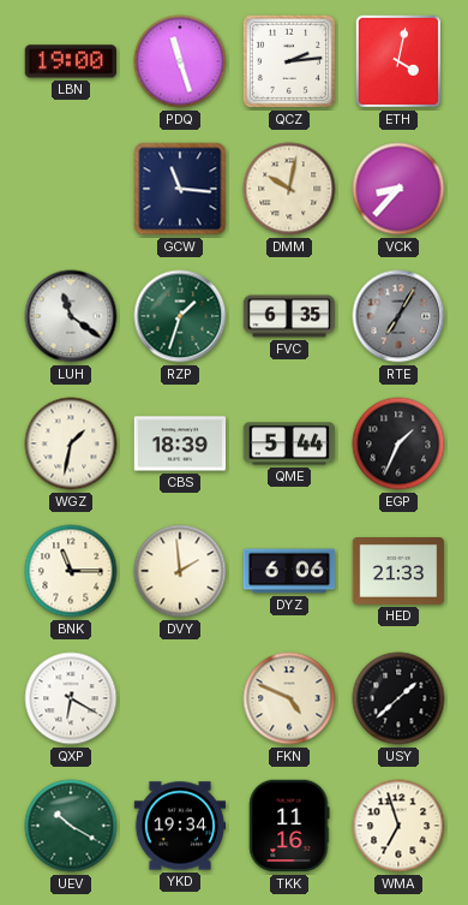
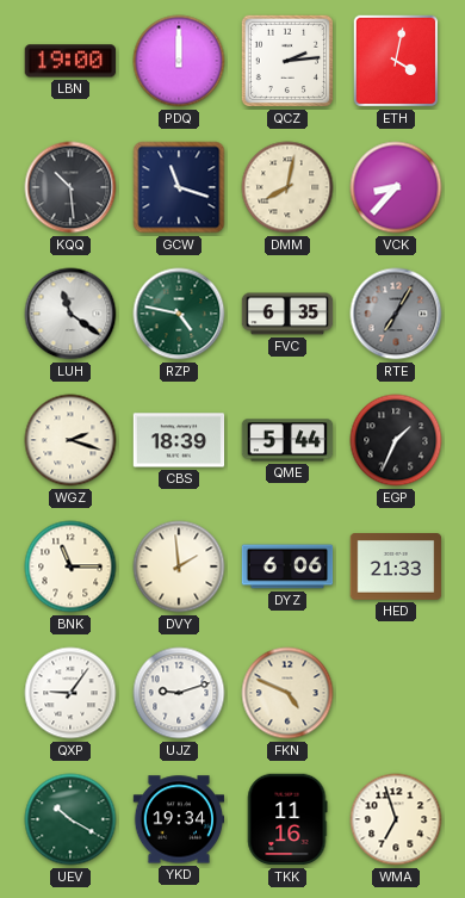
PDQ: 11:27 -> 12:00
KQQ: none -> 10:29
GCW: 11:16 -> 11:18
DMM: 10:02 -> 8:02
RZP: 1:33 -> 4:47
WGZ: 1:32 -> 2:18
QXP: 6:20 -> 9:06
UJZ: none -> 9:12
USY: 1:38 -> none
